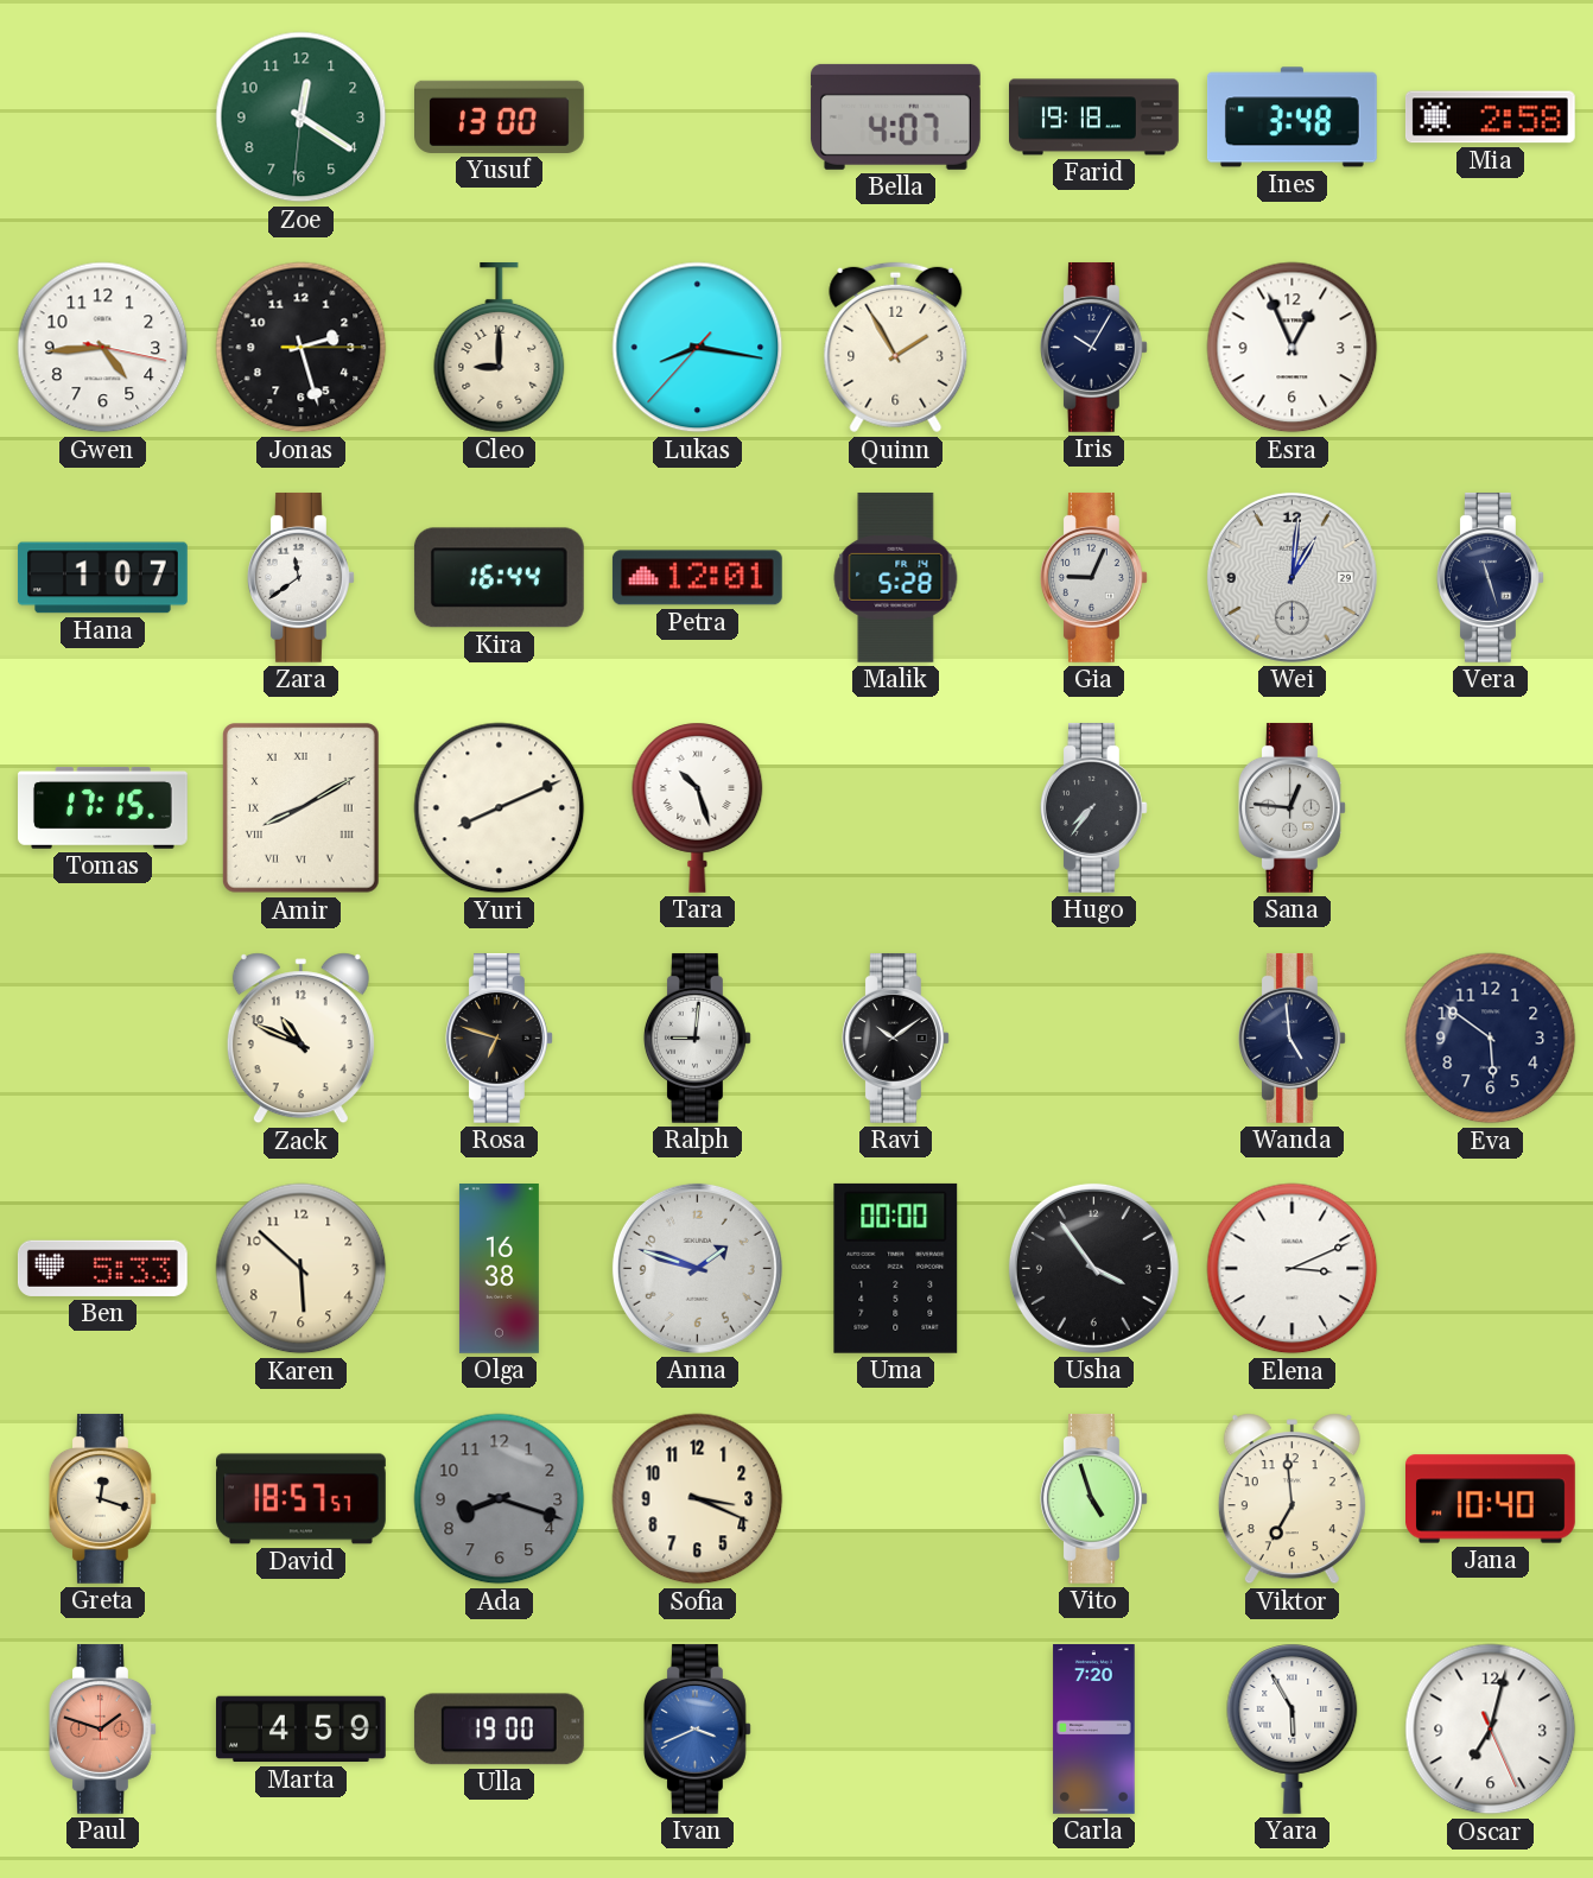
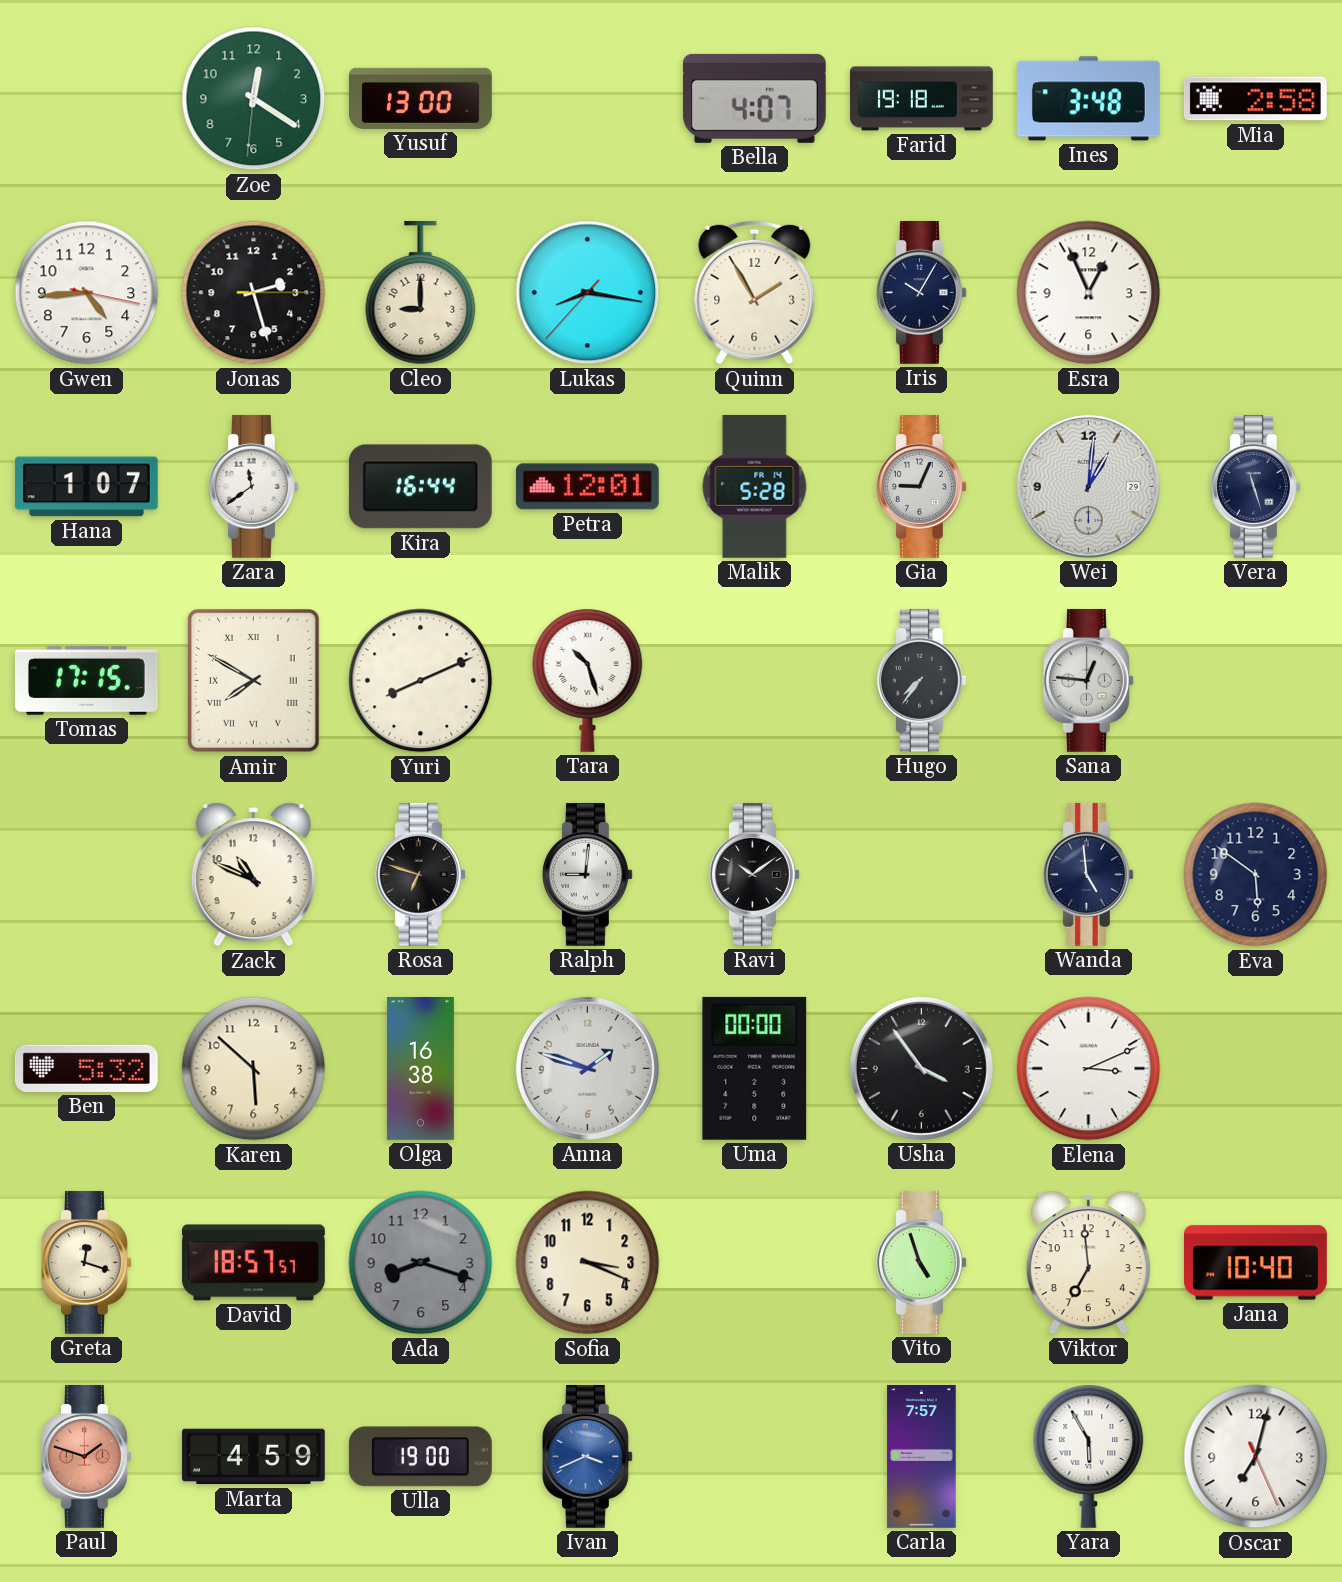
Amir: 8:10 -> 7:50
Ben: 5:33 -> 5:32
Carla: 7:20 -> 7:57
